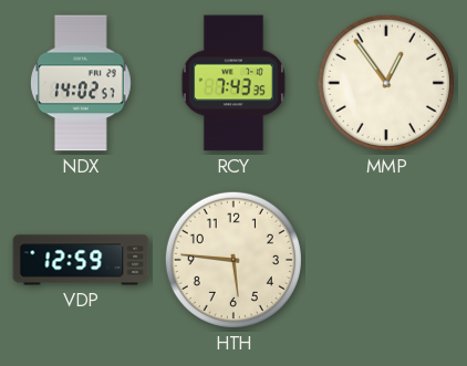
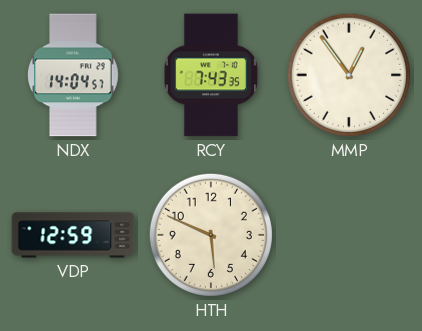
NDX: 14:02 -> 14:04
HTH: 5:46 -> 5:49
